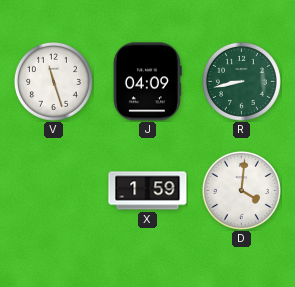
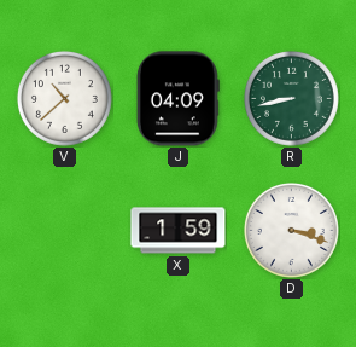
V: 11:27 -> 10:38
D: 4:01 -> 3:18
